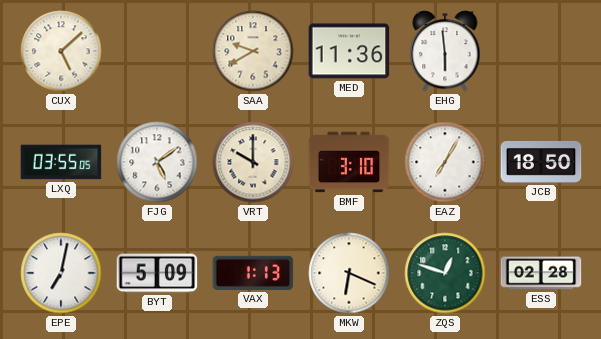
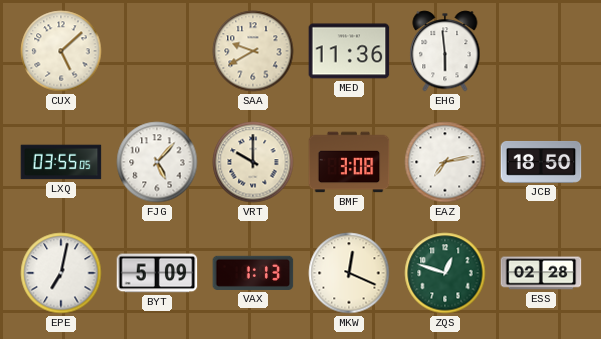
FJG: 5:09 -> 5:07
BMF: 3:10 -> 3:08
EAZ: 7:05 -> 7:13
MKW: 6:19 -> 12:19
